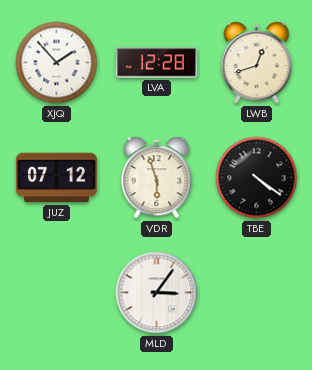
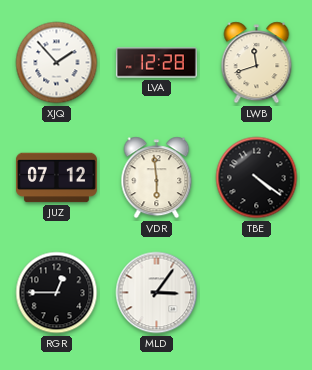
LWB: 12:42 -> 11:42
VDR: 5:57 -> 5:59
RGR: none -> 12:45
